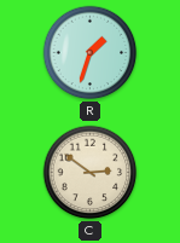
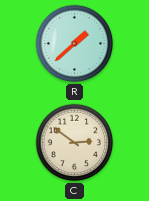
R: 1:33 -> 1:38
